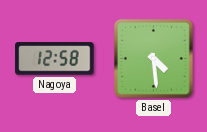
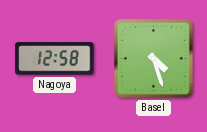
Basel: 4:29 -> 4:27
